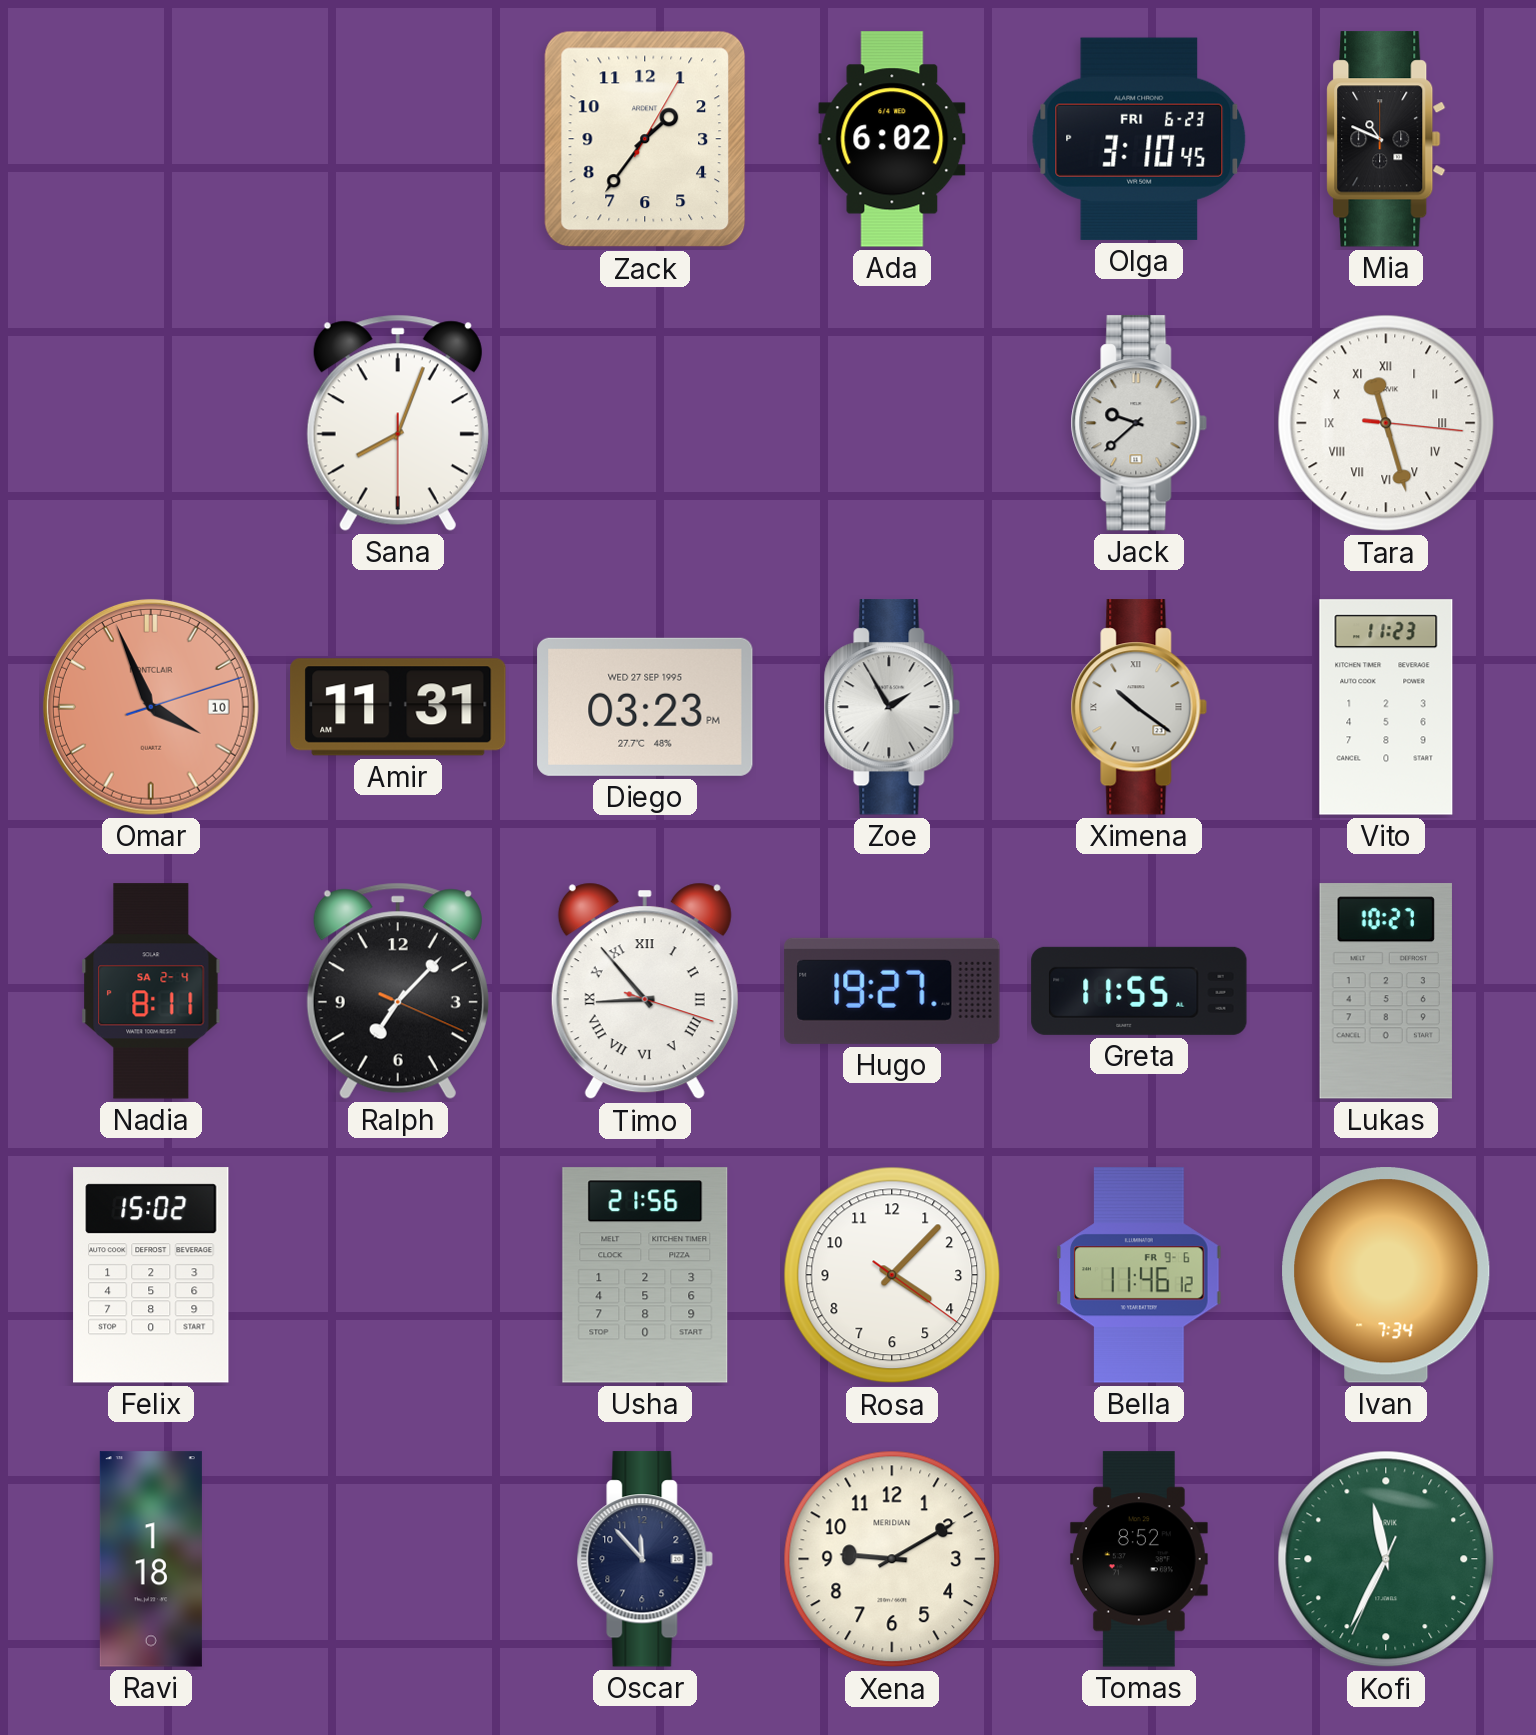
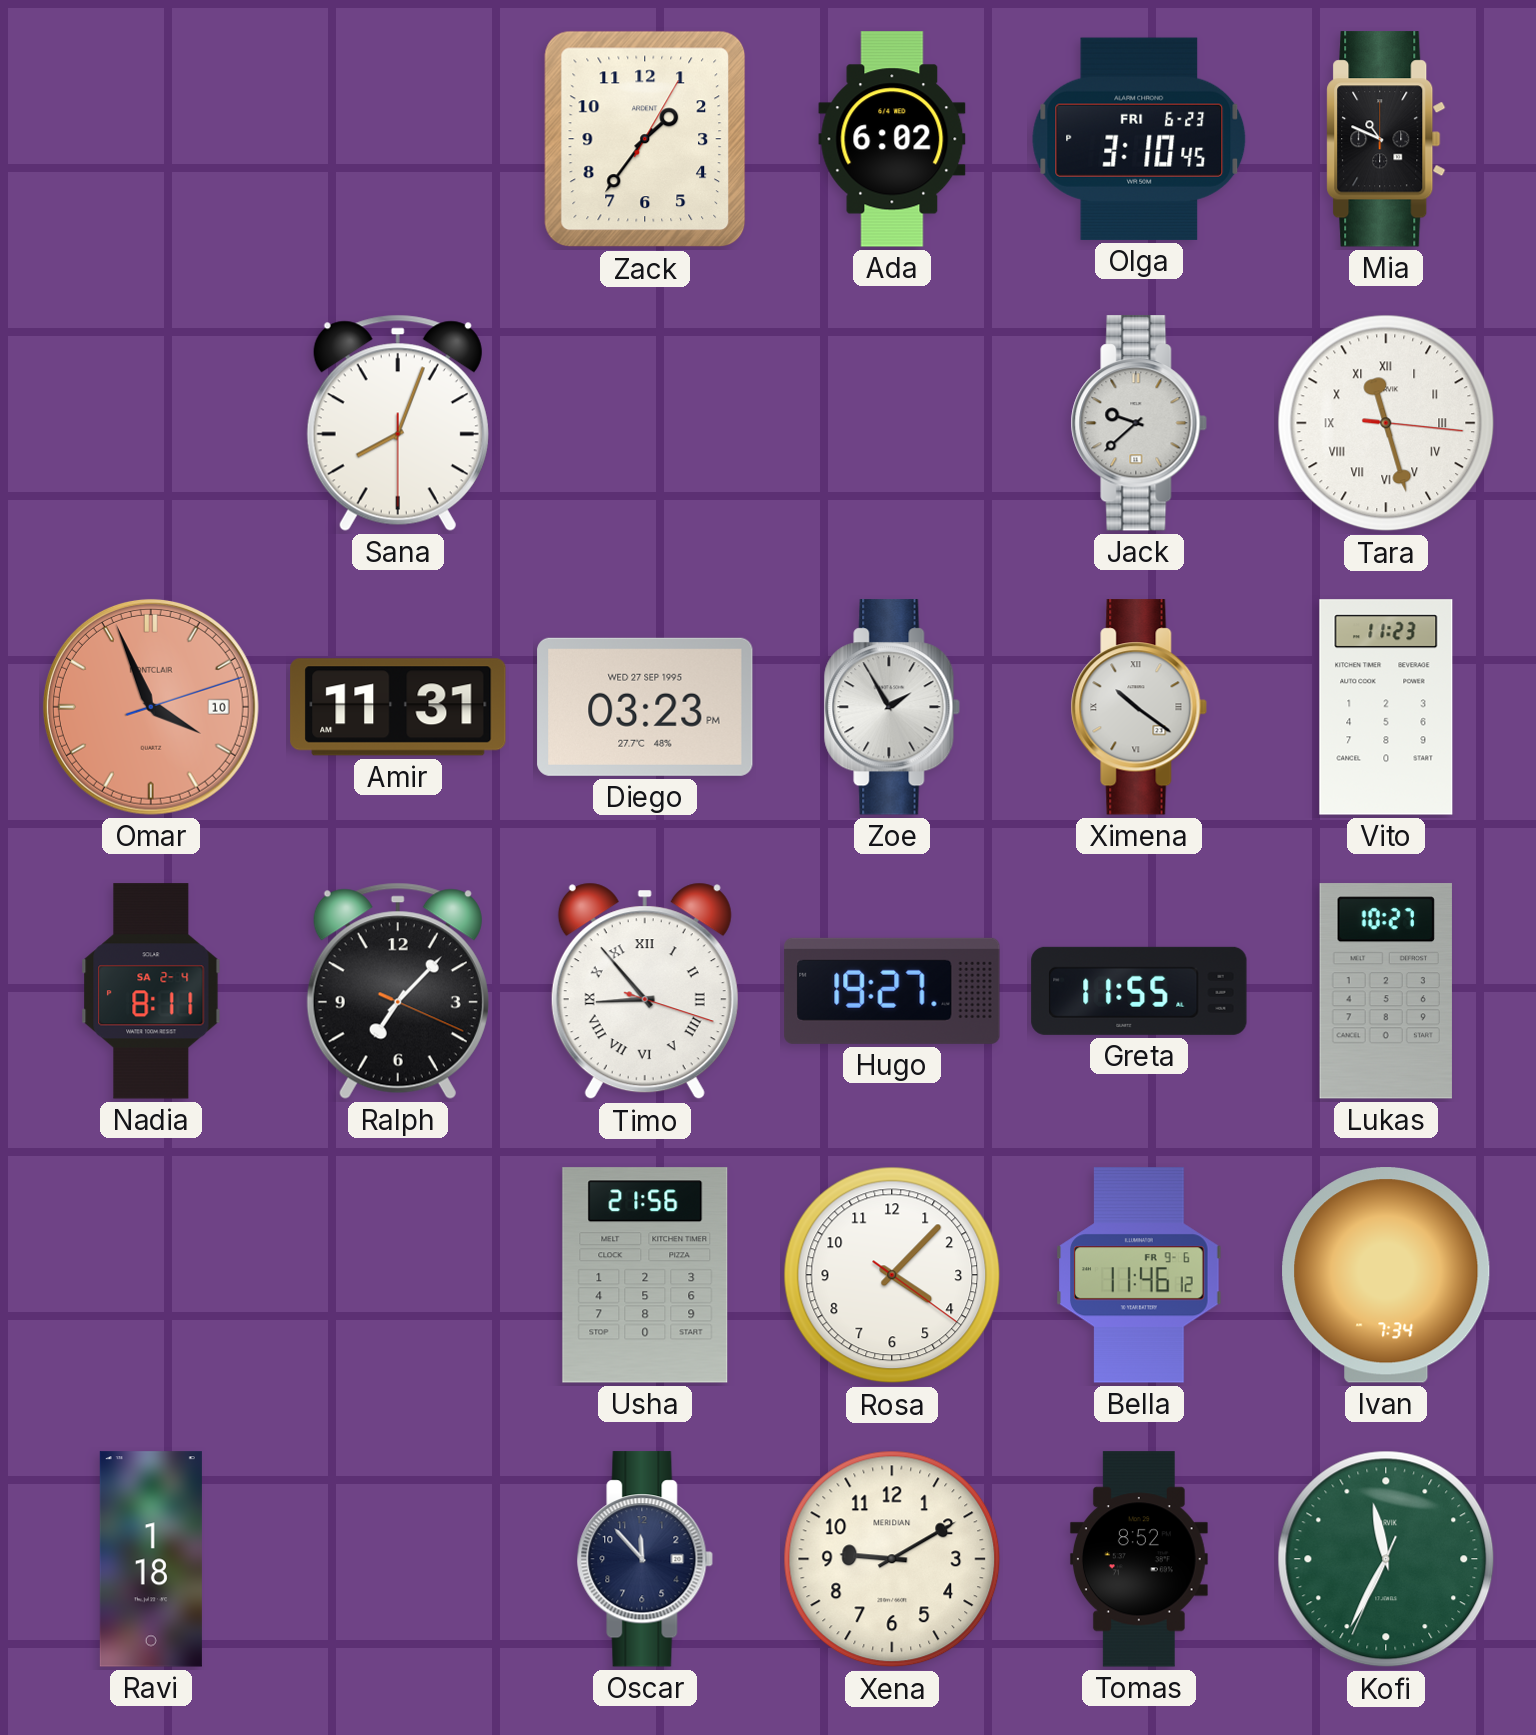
Felix: 15:02 -> none
